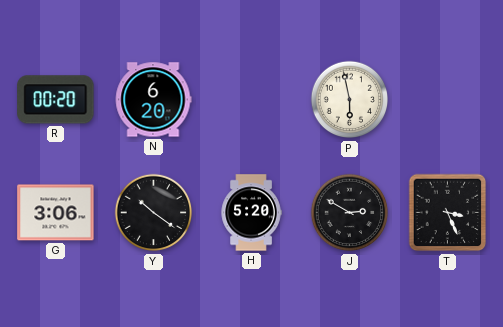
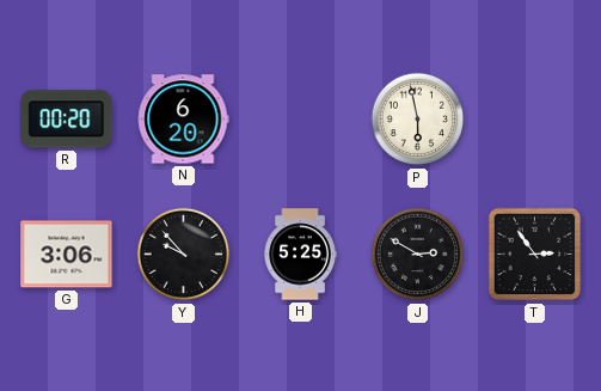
Y: 10:21 -> 9:53
H: 5:20 -> 5:25
T: 3:26 -> 2:54
